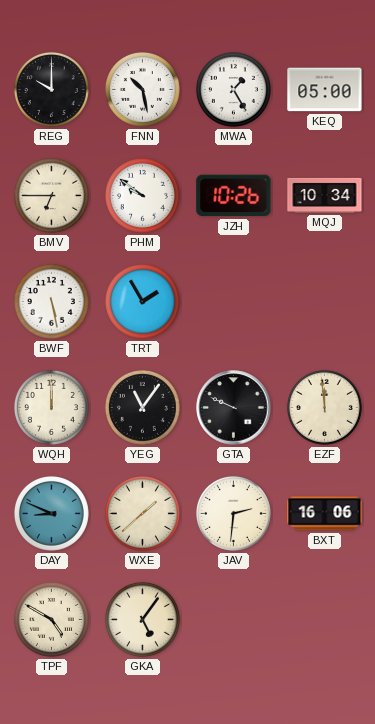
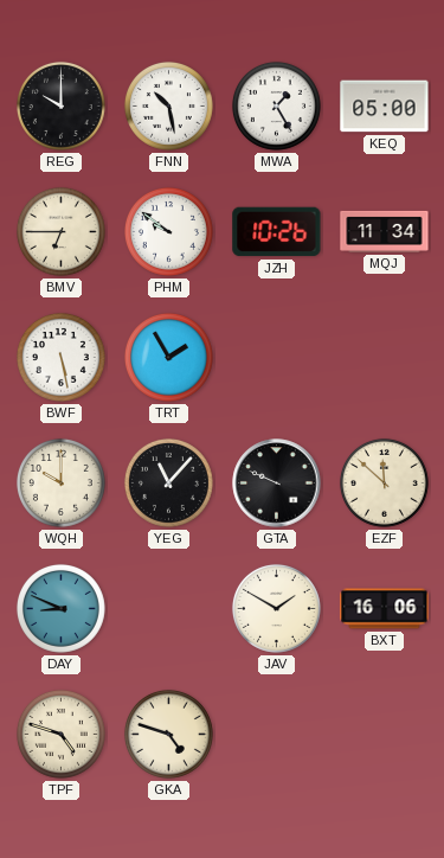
MQJ: 10:34 -> 11:34
WQH: 12:00 -> 10:00
YEG: 11:06 -> 11:07
EZF: 11:59 -> 11:52
WXE: 1:38 -> none
JAV: 2:31 -> 1:50
TPF: 4:50 -> 4:48
GKA: 5:06 -> 4:48
